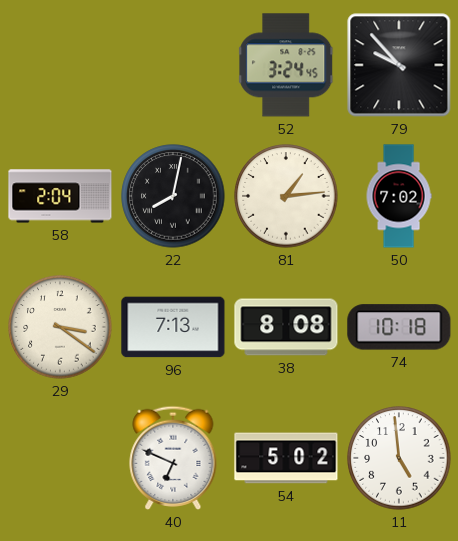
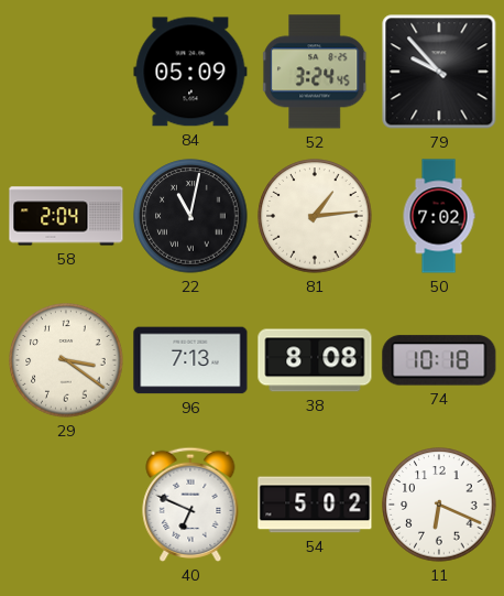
84: none -> 05:09
22: 8:02 -> 11:02
11: 4:59 -> 6:19
